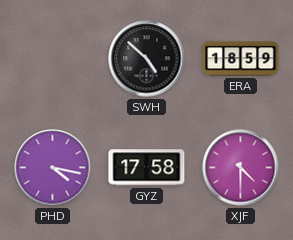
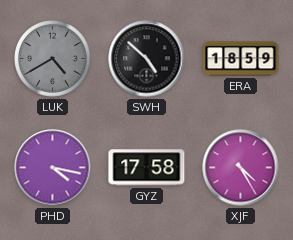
LUK: none -> 4:40
XJF: 4:30 -> 4:25
